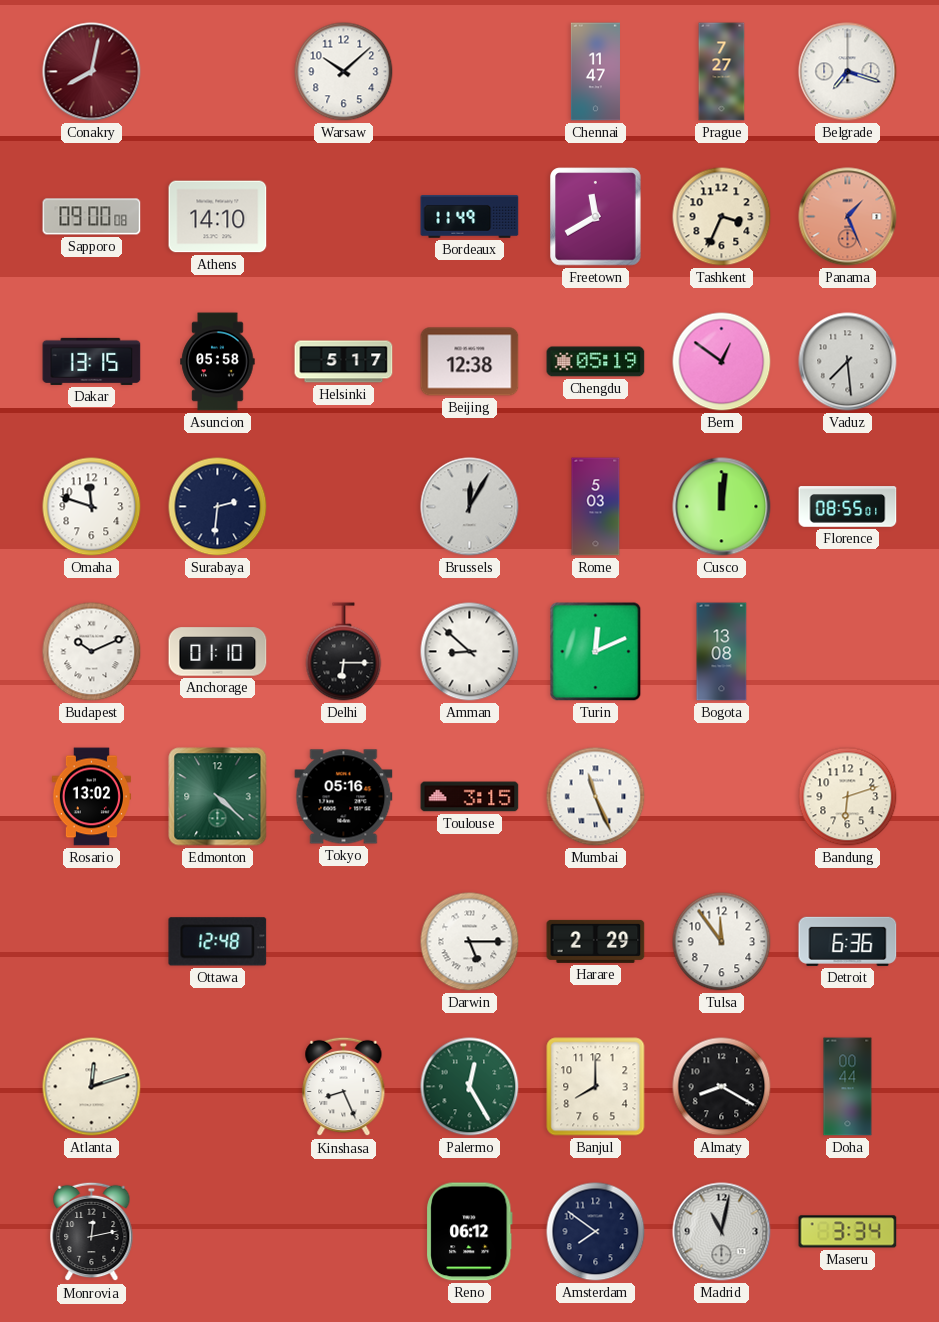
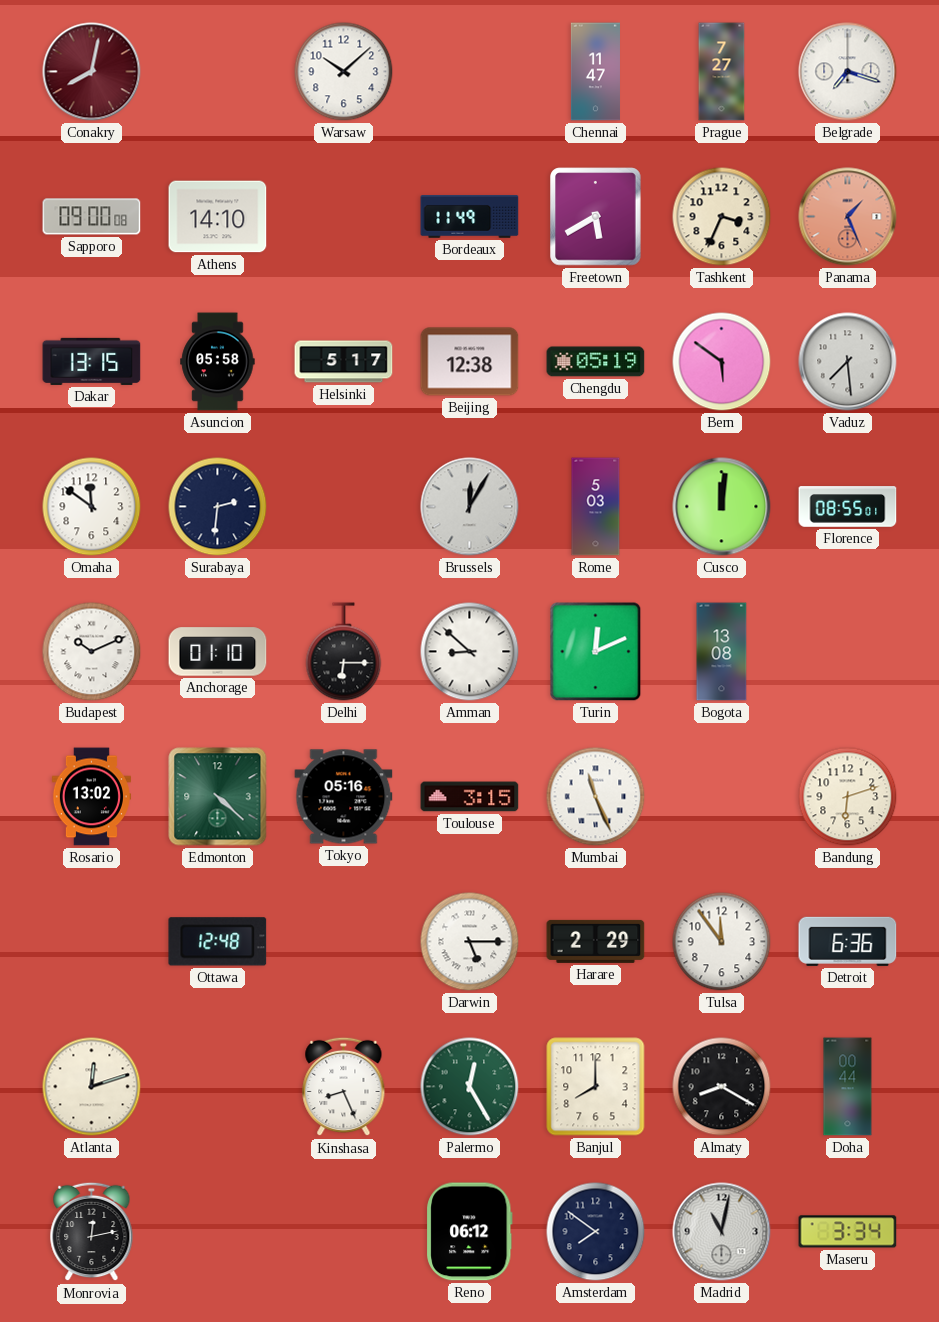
Freetown: 11:40 -> 5:40
Bern: 12:51 -> 5:51
Omaha: 11:48 -> 11:51
